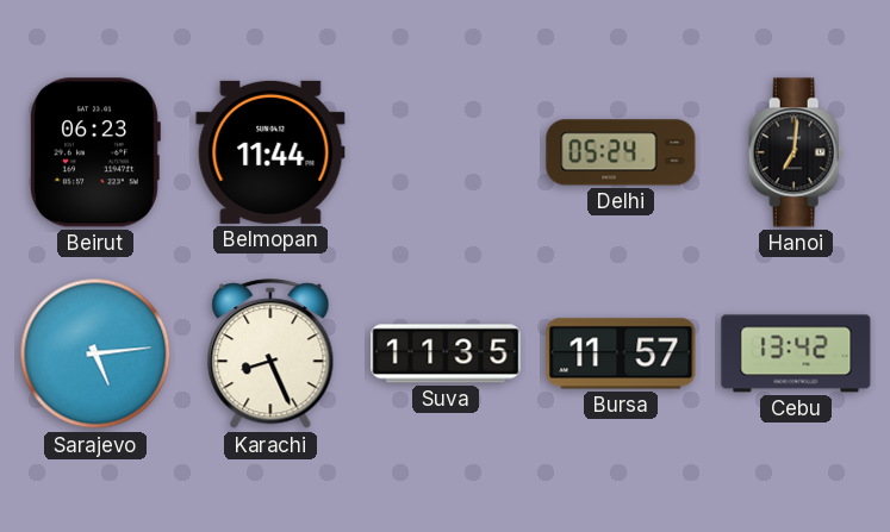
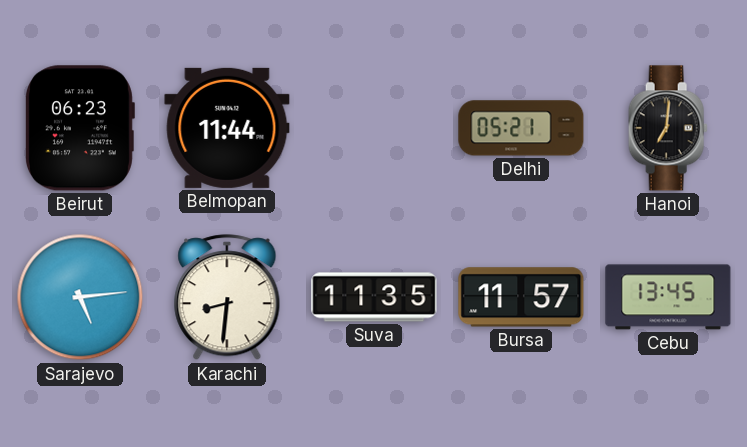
Delhi: 05:24 -> 05:21
Karachi: 8:26 -> 8:31
Cebu: 13:42 -> 13:45
